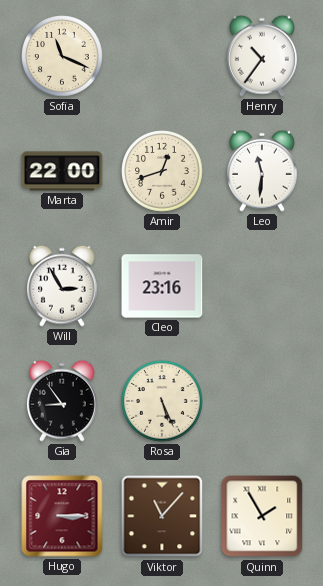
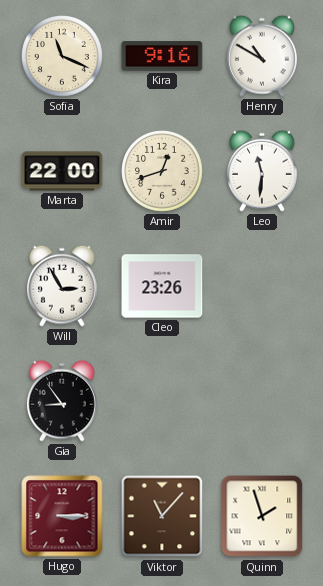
Kira: none -> 9:16
Henry: 10:36 -> 10:50
Cleo: 23:16 -> 23:26
Rosa: 5:26 -> none
Quinn: 1:55 -> 1:57
